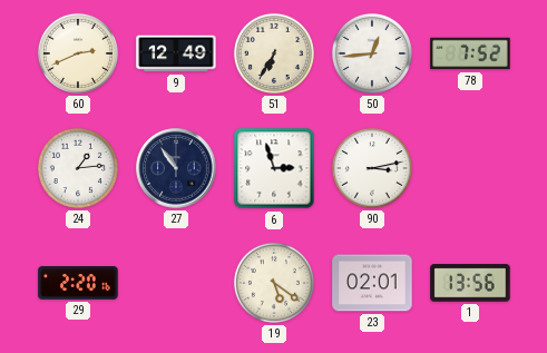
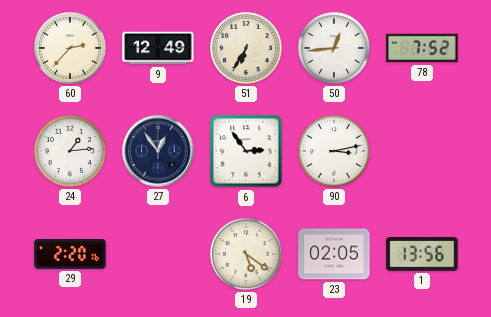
60: 2:41 -> 2:37
27: 10:54 -> 12:54
6: 2:57 -> 2:54
23: 02:01 -> 02:05
